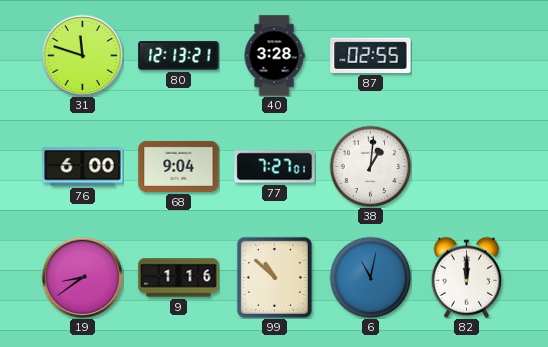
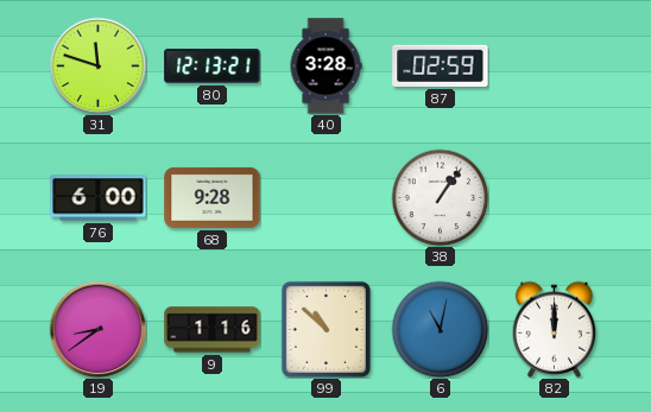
87: 02:55 -> 02:59
68: 9:04 -> 9:28
77: 7:27 -> none
38: 1:01 -> 1:06
